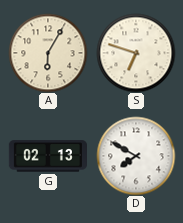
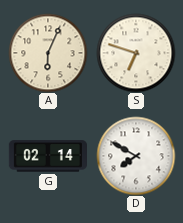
A: 6:05 -> 6:04
G: 02:13 -> 02:14
